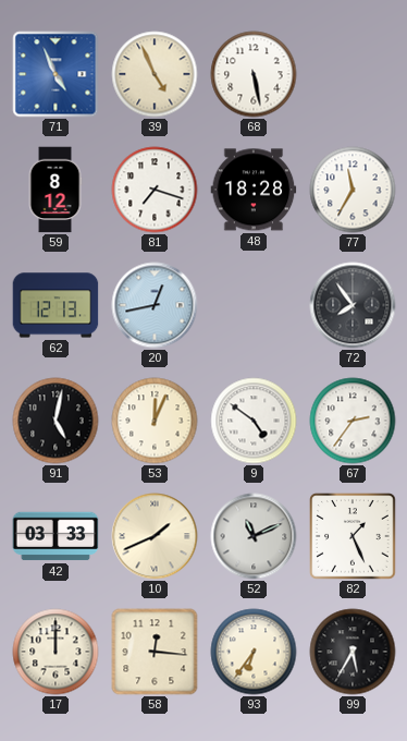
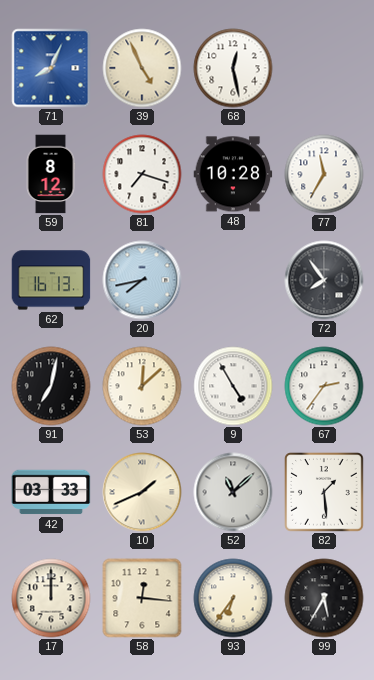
71: 4:56 -> 8:04
68: 5:28 -> 12:28
48: 18:28 -> 10:28
62: 12:13 -> 16:13
20: 12:43 -> 7:43
91: 5:02 -> 7:02
53: 12:04 -> 12:08
9: 4:51 -> 4:55
52: 11:11 -> 11:08
82: 1:26 -> 1:29
